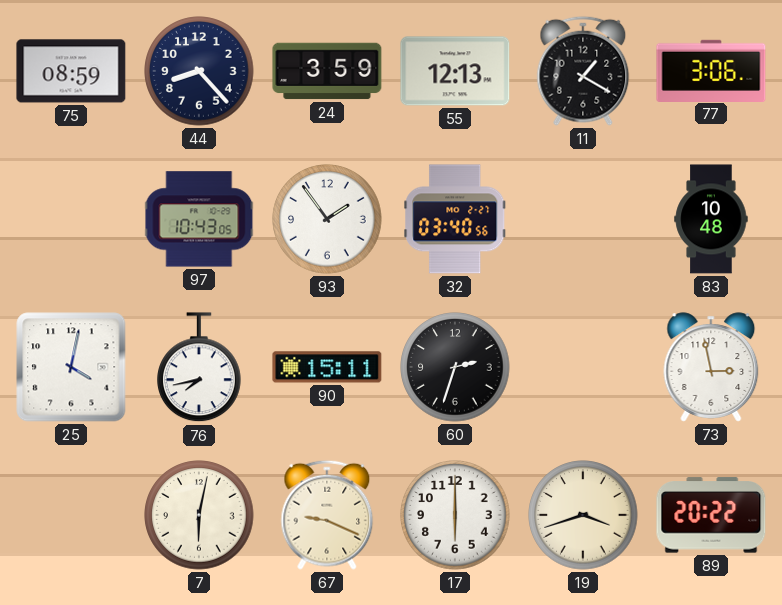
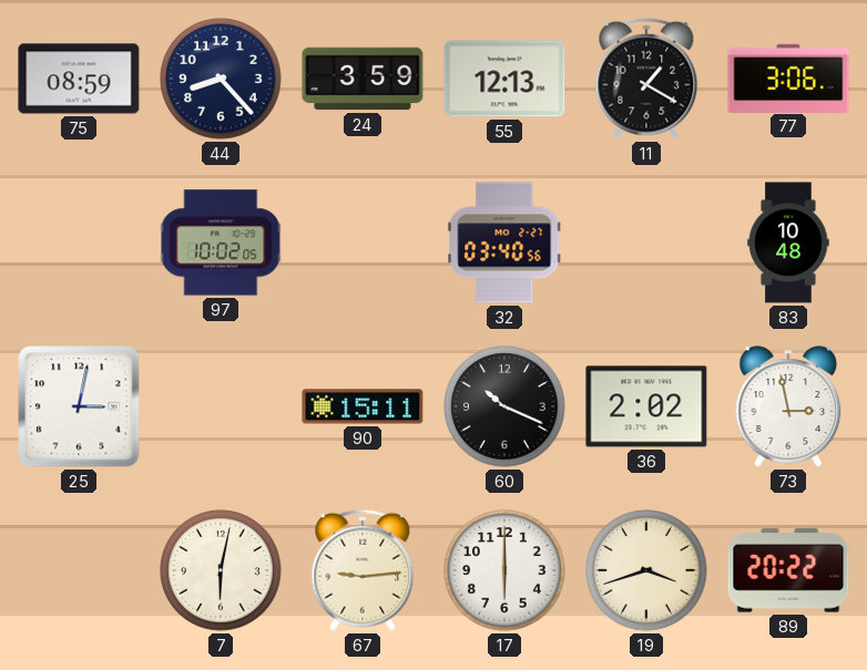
97: 10:43 -> 10:02
93: 1:54 -> none
25: 4:02 -> 3:02
76: 7:43 -> none
60: 2:33 -> 10:19
36: none -> 2:02
67: 9:19 -> 9:14
